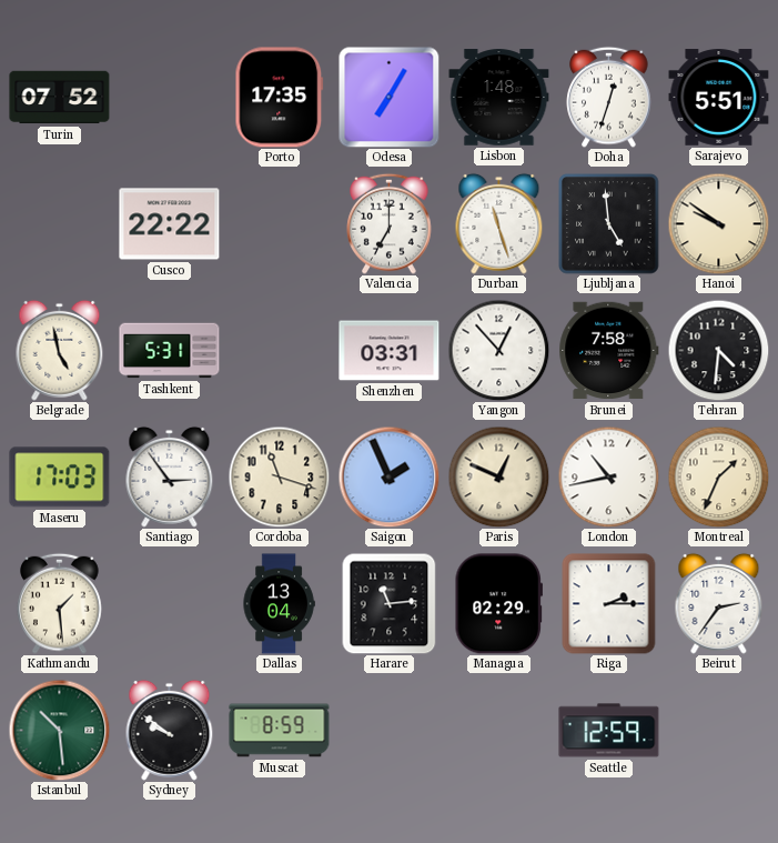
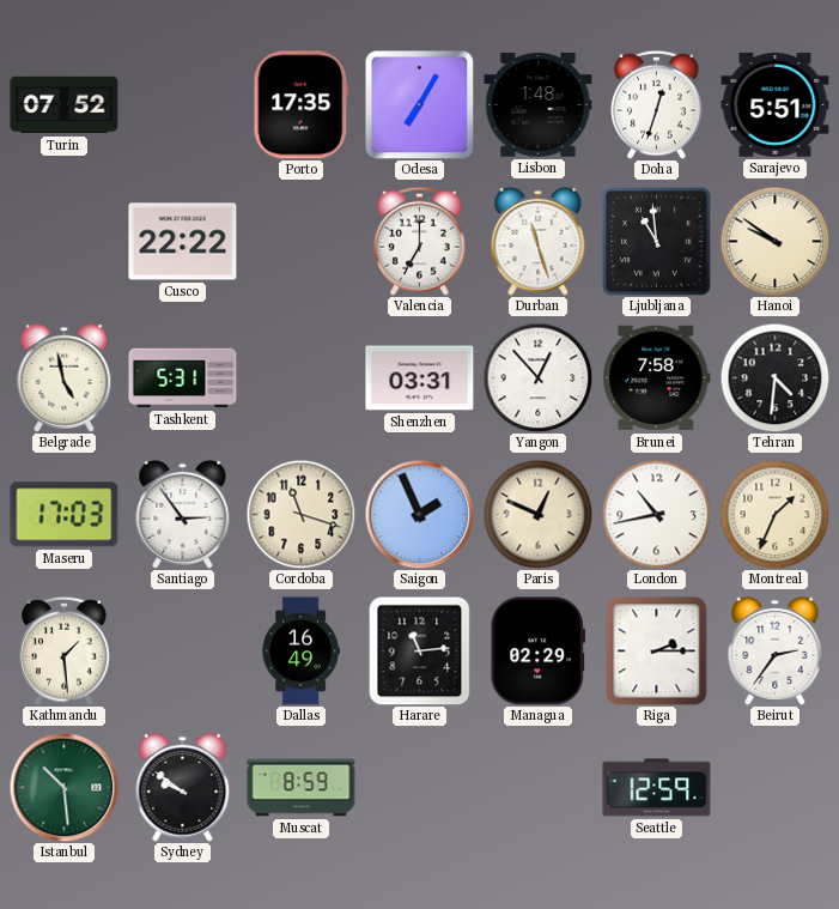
Ljubljana: 4:59 -> 10:59
Dallas: 13:04 -> 16:49
